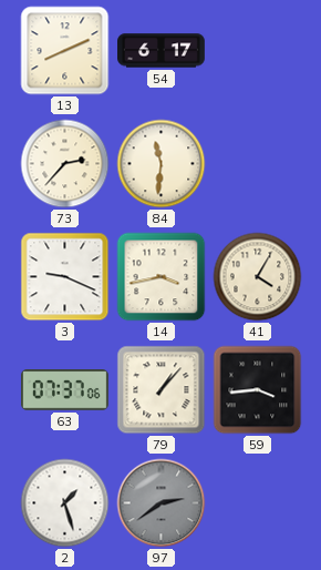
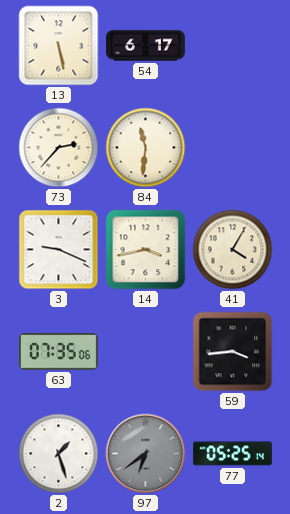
13: 8:11 -> 5:28
63: 07:37 -> 07:35
79: 1:07 -> none
97: 2:39 -> 6:39
77: none -> 05:25
